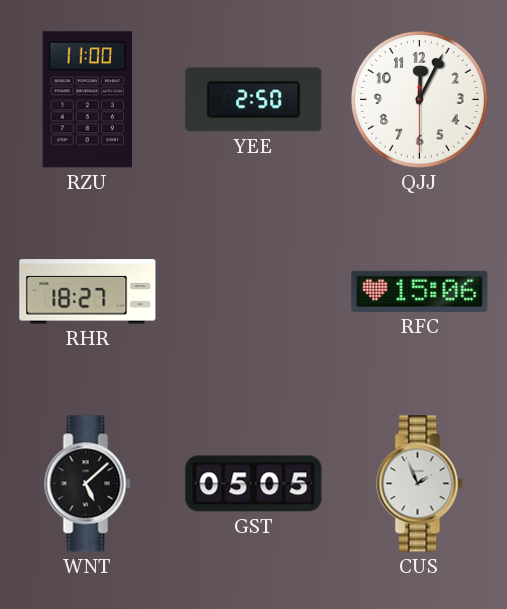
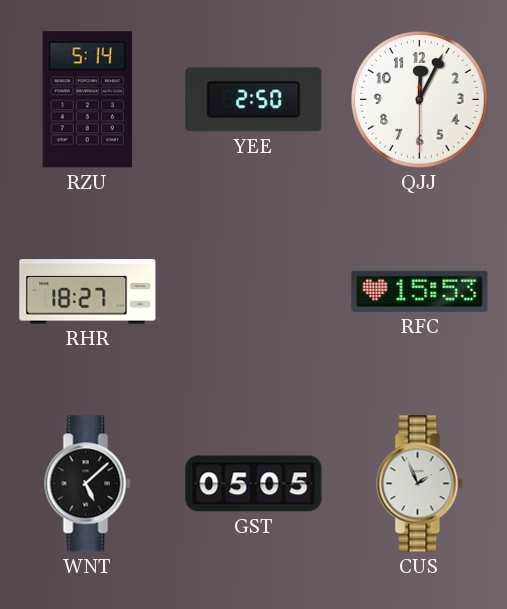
RZU: 11:00 -> 5:14
RFC: 15:06 -> 15:53
